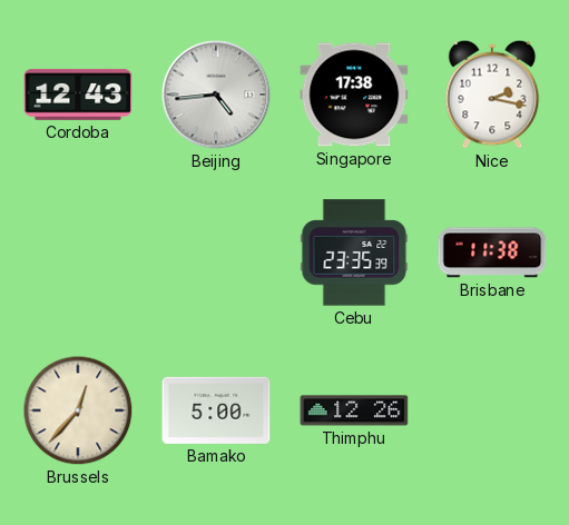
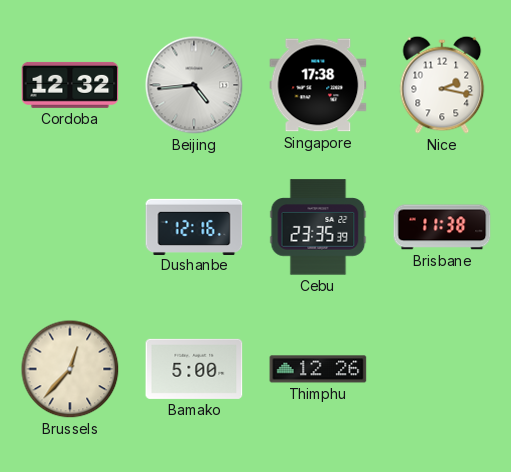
Cordoba: 12:43 -> 12:32
Dushanbe: none -> 12:16
